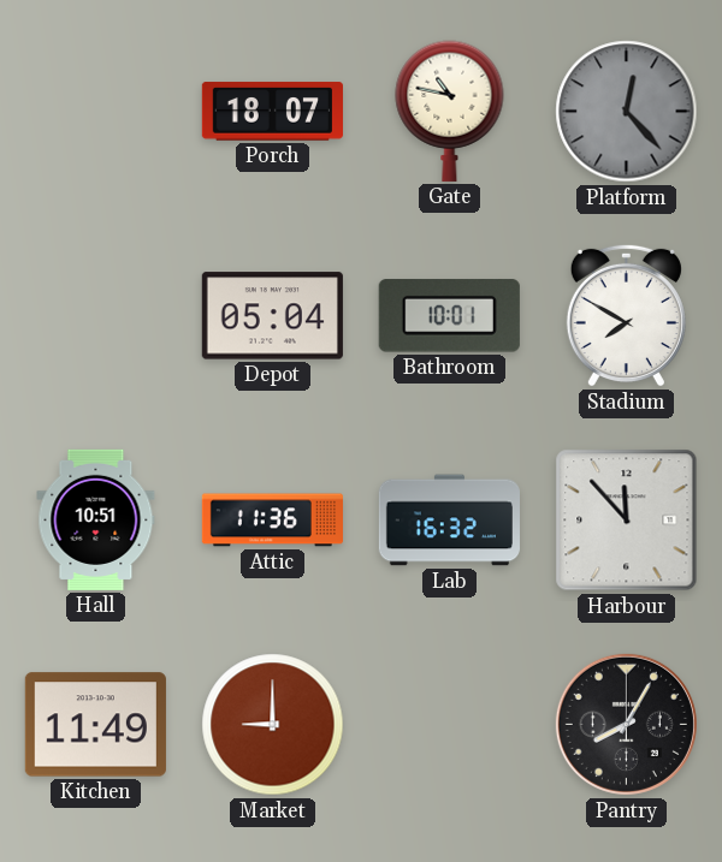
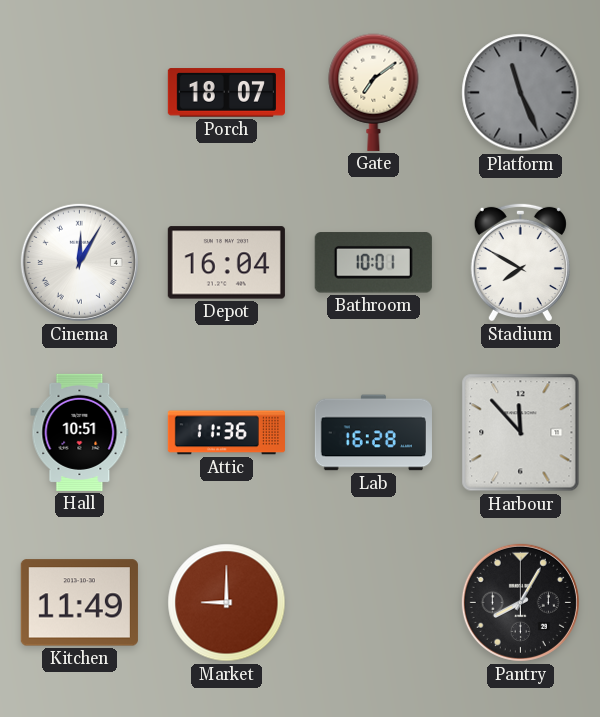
Gate: 10:47 -> 7:09
Platform: 12:23 -> 11:26
Cinema: none -> 12:05
Depot: 05:04 -> 16:04
Lab: 16:32 -> 16:28
